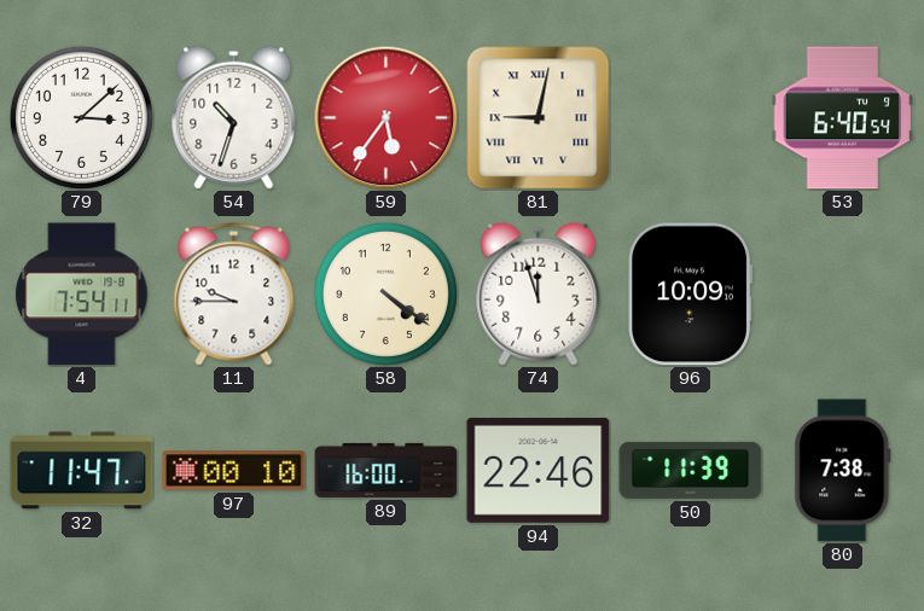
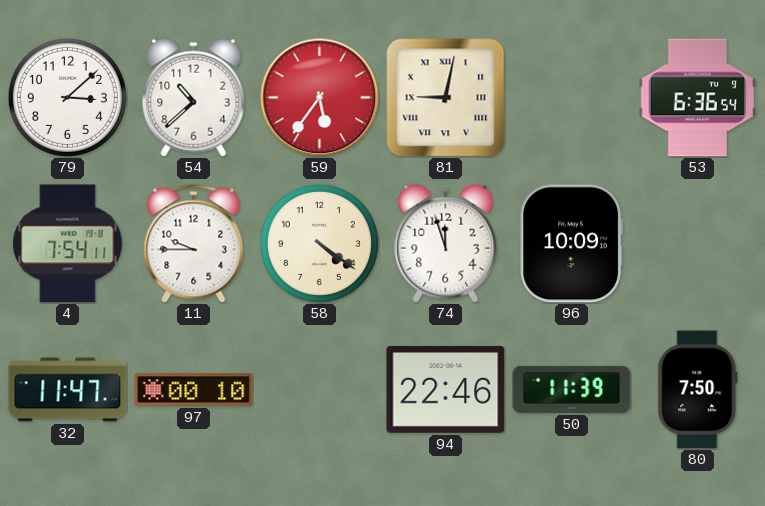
54: 10:33 -> 10:38
53: 6:40 -> 6:36
89: 16:00 -> none
80: 7:38 -> 7:50
